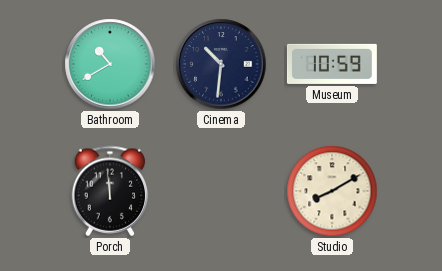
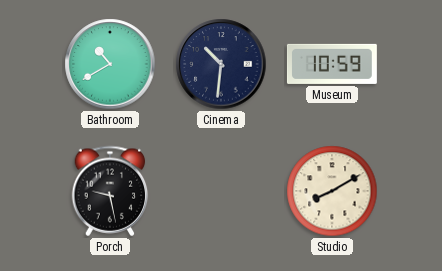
Porch: 11:59 -> 9:28
